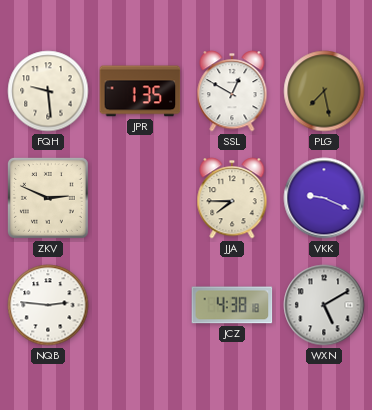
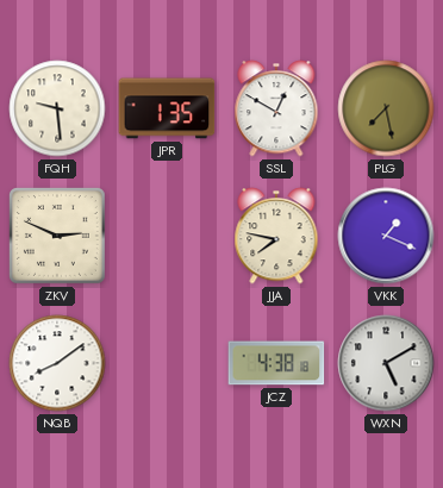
JJA: 7:45 -> 7:47
VKK: 9:19 -> 1:19
NQB: 2:46 -> 8:09
